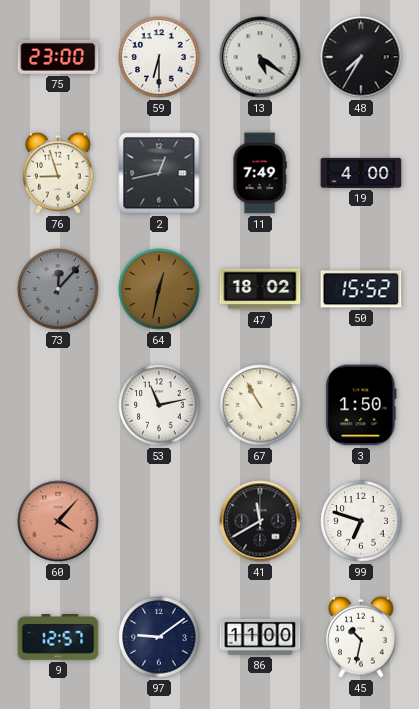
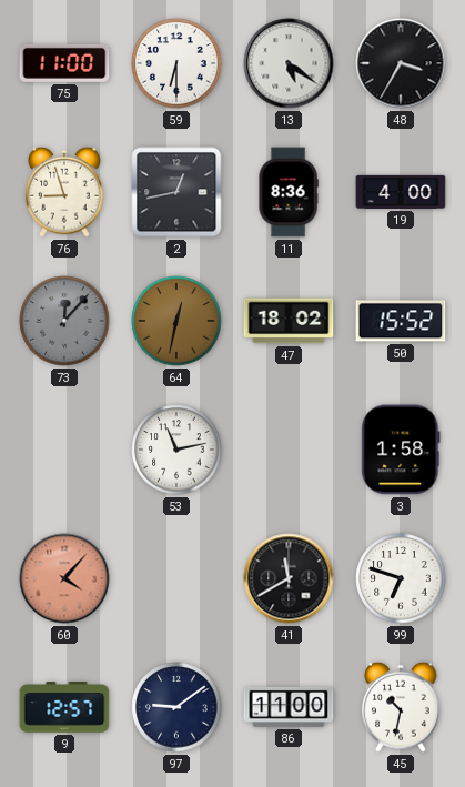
75: 23:00 -> 11:00
48: 7:35 -> 3:35
11: 7:49 -> 8:36
67: 10:55 -> none
3: 1:50 -> 1:58
